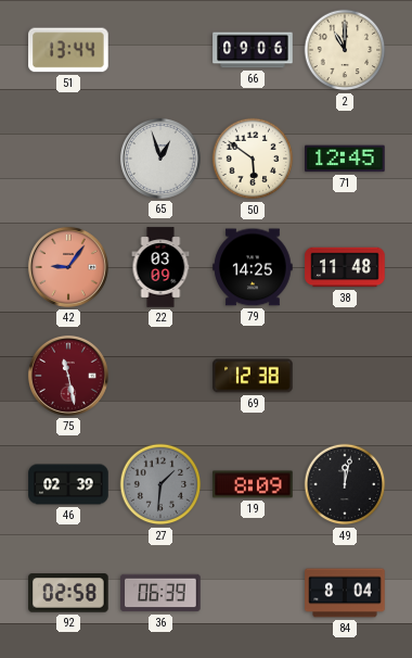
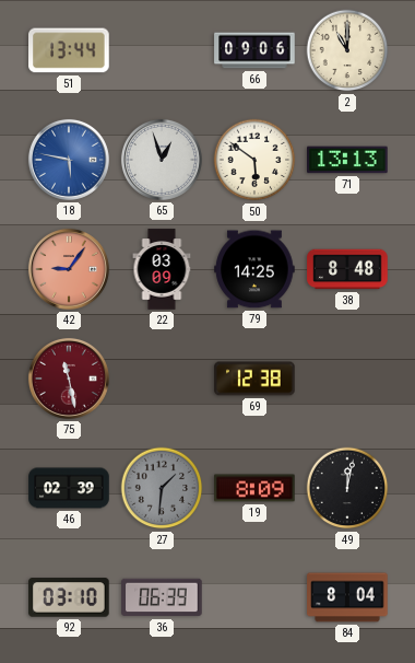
18: none -> 5:47
71: 12:45 -> 13:13
38: 11:48 -> 8:48
92: 02:58 -> 03:10
